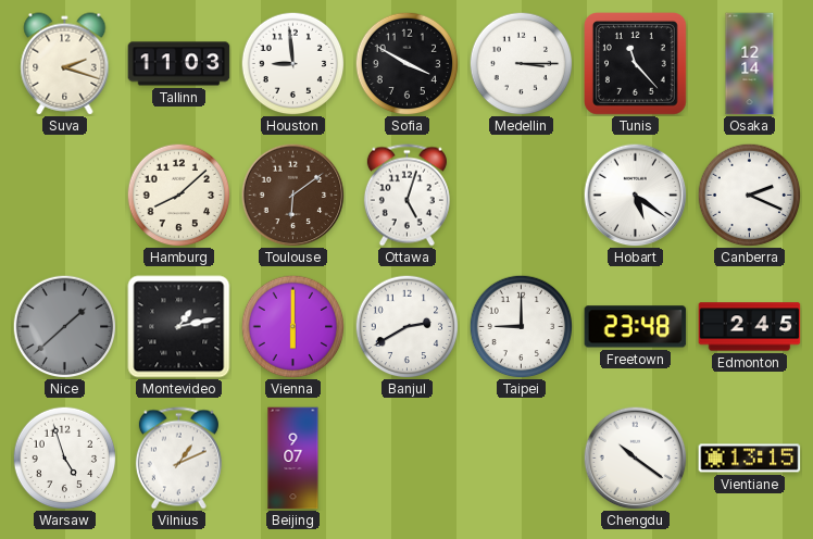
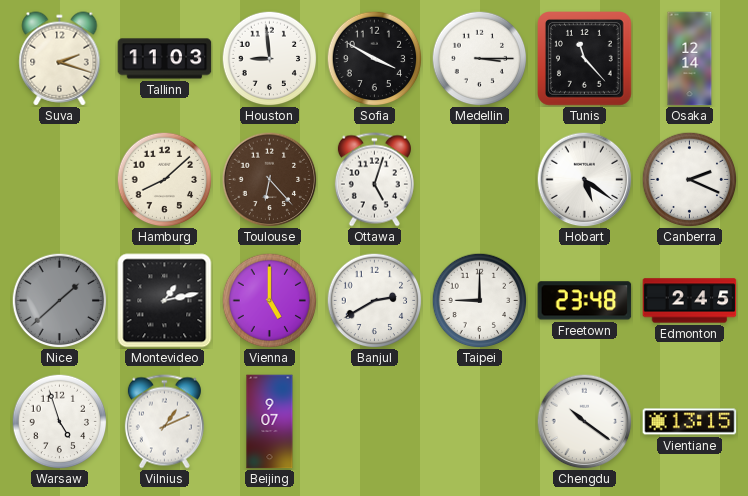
Toulouse: 6:09 -> 6:23
Vienna: 6:00 -> 5:00
